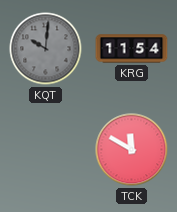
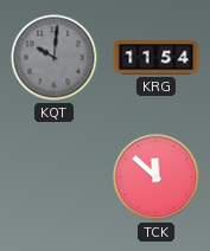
TCK: 11:50 -> 11:52
